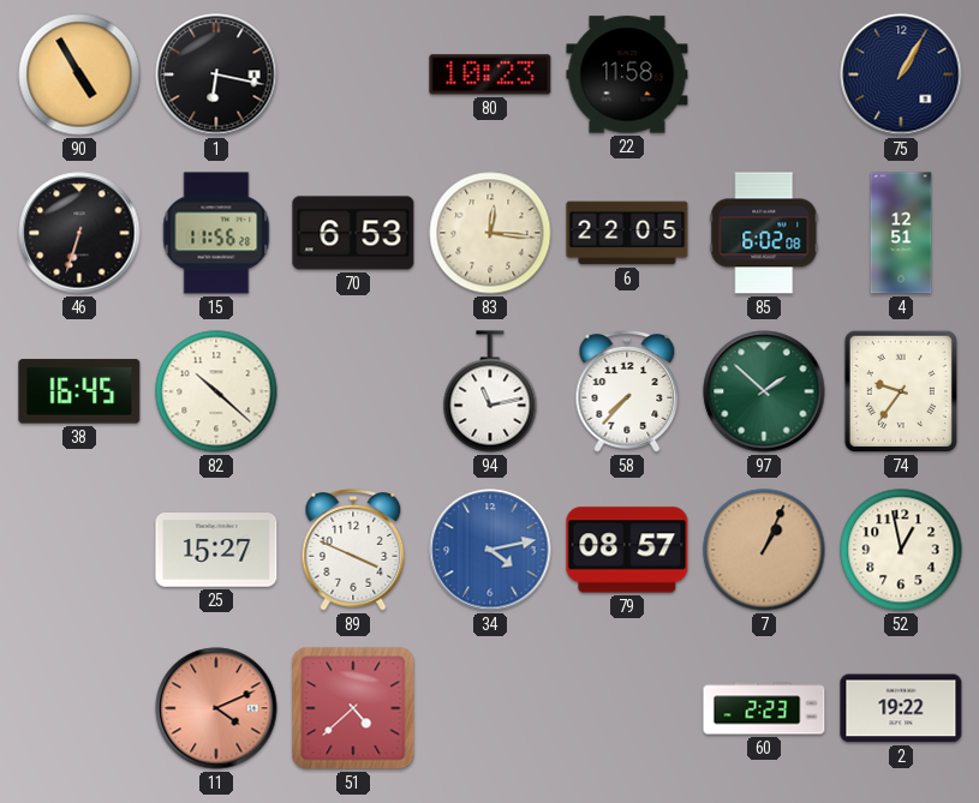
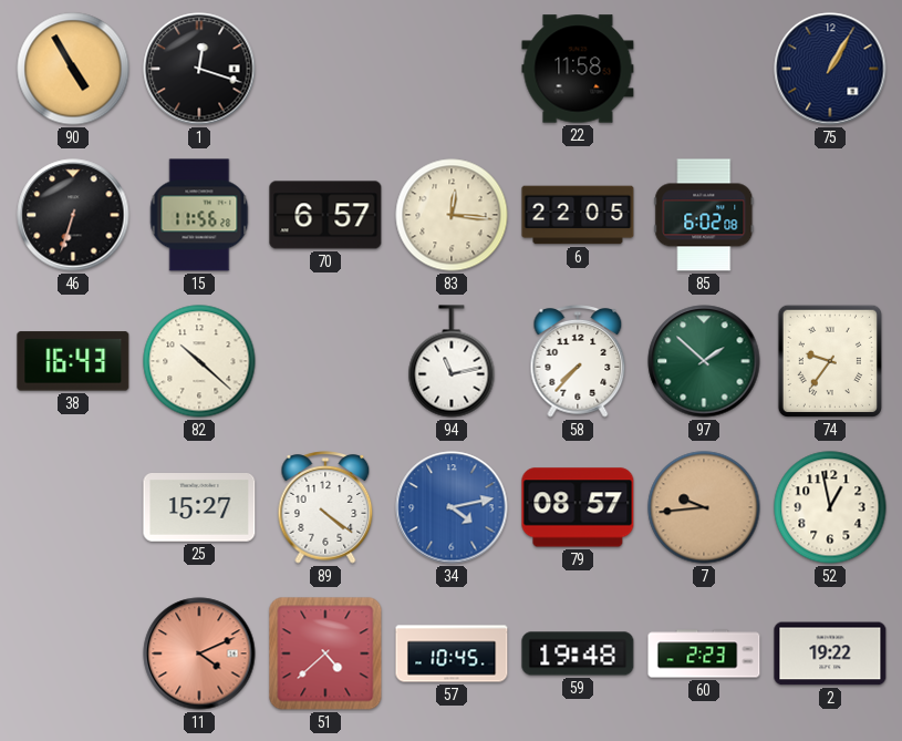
1: 6:17 -> 12:18
80: 10:23 -> none
70: 6:53 -> 6:57
4: 12:51 -> none
38: 16:45 -> 16:43
89: 3:49 -> 4:21
7: 1:04 -> 9:44
57: none -> 10:45
59: none -> 19:48
